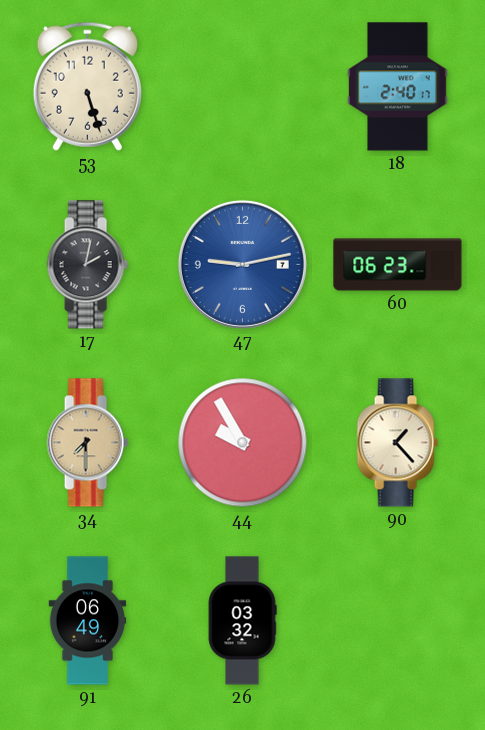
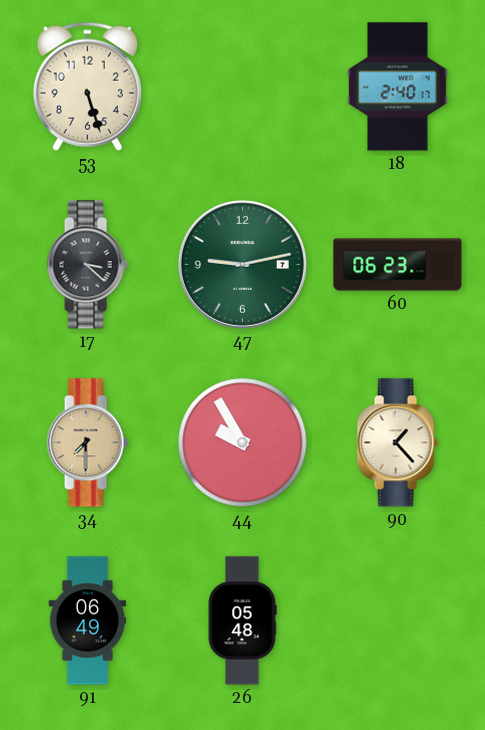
17: 2:02 -> 3:22
47 dial: blue -> green
26: 03:32 -> 05:48
